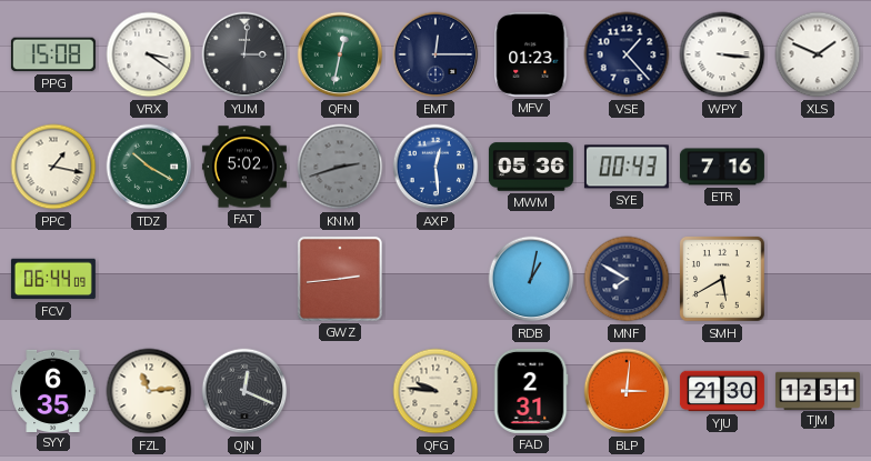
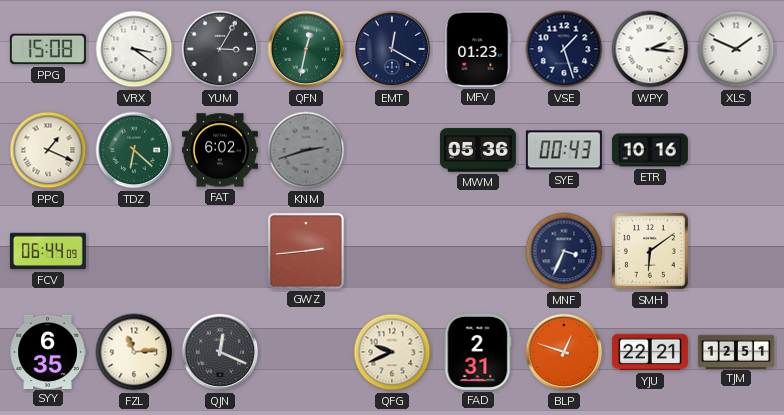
YUM: 3:01 -> 3:05
EMT: 12:15 -> 12:20
VSE: 1:23 -> 1:27
WPY: 3:16 -> 2:16
PPC: 1:17 -> 1:19
TDZ: 10:20 -> 6:22
FAT: 5:02 -> 6:02
AXP: 12:29 -> none
ETR: 7:16 -> 10:16
RDB: 1:02 -> none
MNF: 7:50 -> 3:34
SMH: 5:40 -> 6:09
QFG: 9:46 -> 9:41
BLP: 3:01 -> 12:48
YJU: 21:30 -> 22:21
